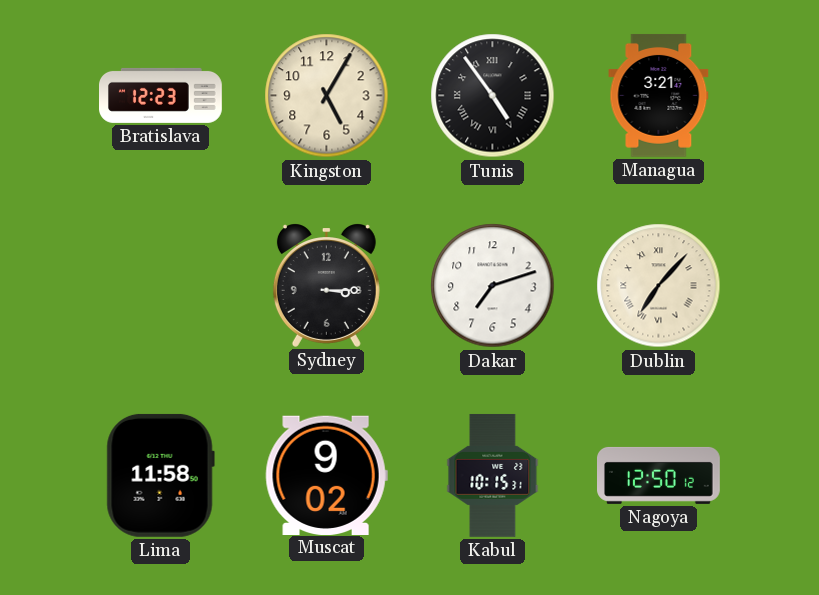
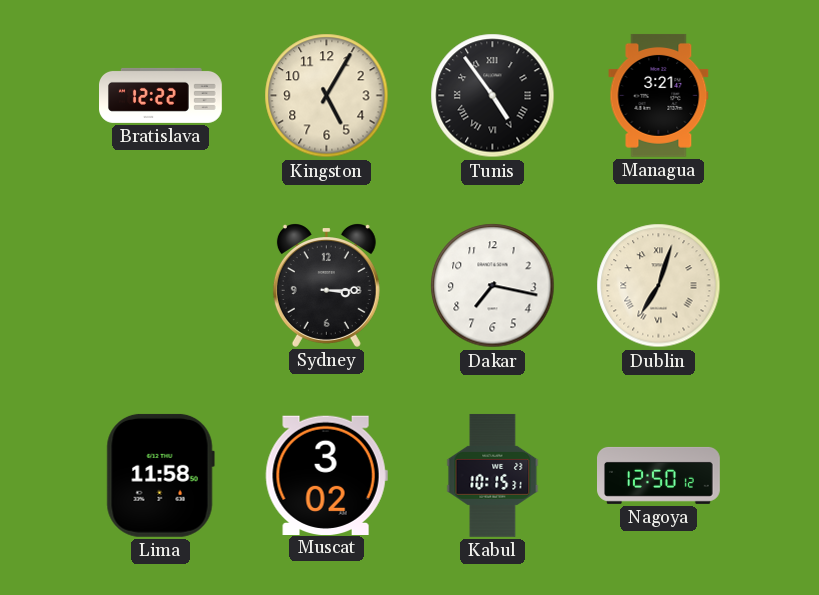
Bratislava: 12:23 -> 12:22
Dakar: 7:12 -> 7:17
Dublin: 7:07 -> 7:03
Muscat: 9:02 -> 3:02
